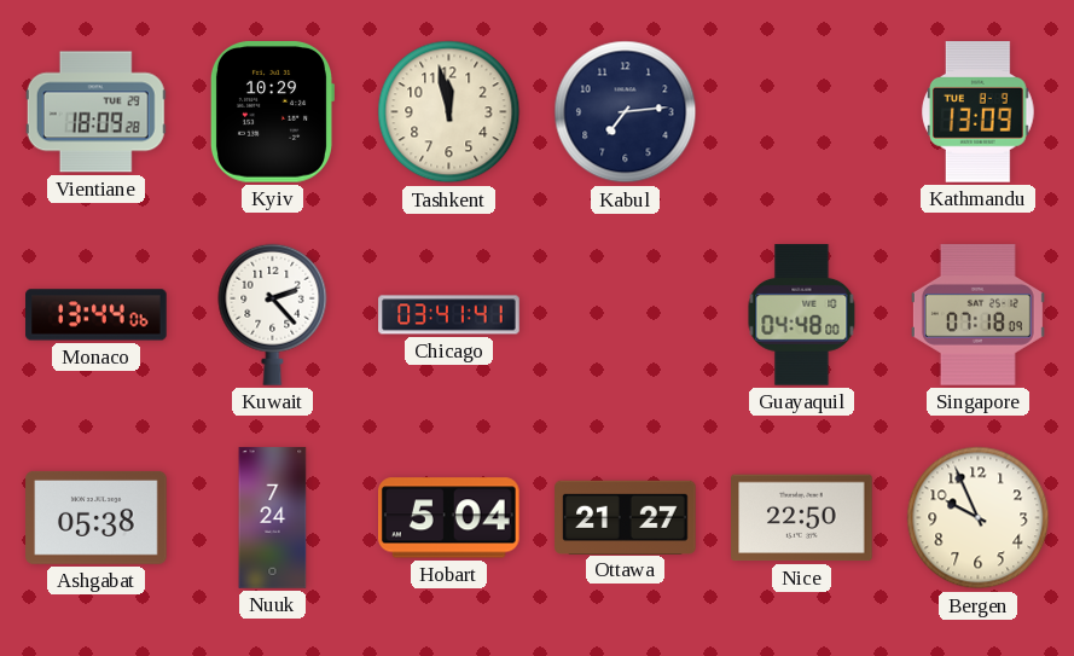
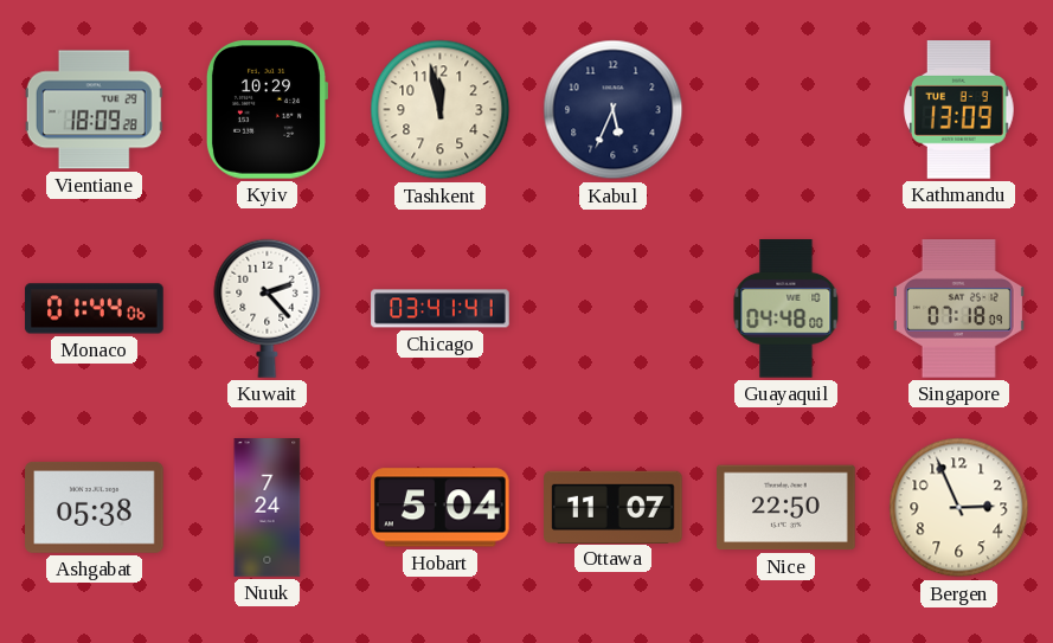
Kabul: 7:14 -> 5:34
Monaco: 13:44 -> 01:44
Ottawa: 21:27 -> 11:07
Bergen: 9:56 -> 2:56
